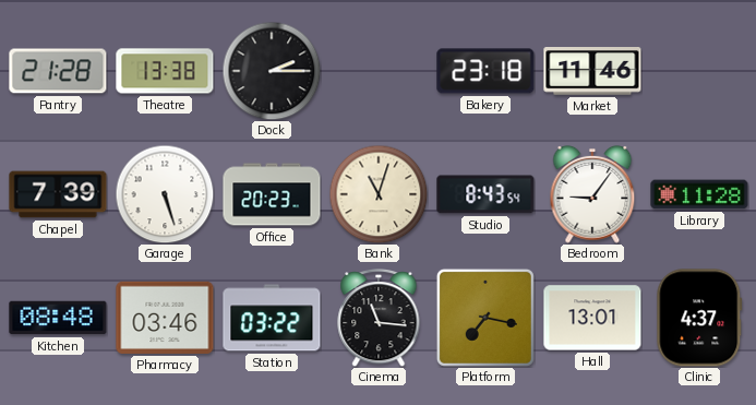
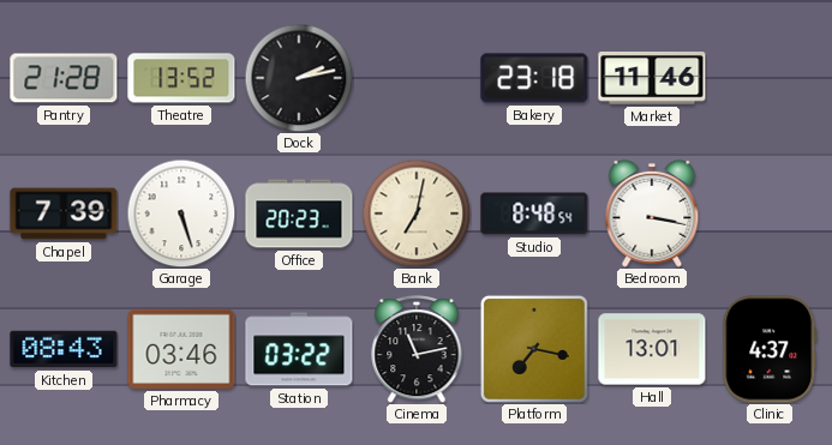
Theatre: 13:38 -> 13:52
Dock: 2:15 -> 2:13
Bank: 11:03 -> 7:02
Studio: 8:43 -> 8:48
Bedroom: 9:06 -> 3:17
Library: 11:28 -> none
Kitchen: 08:48 -> 08:43
Cinema: 11:16 -> 11:13
